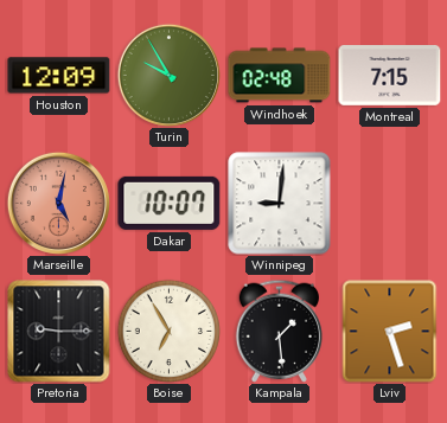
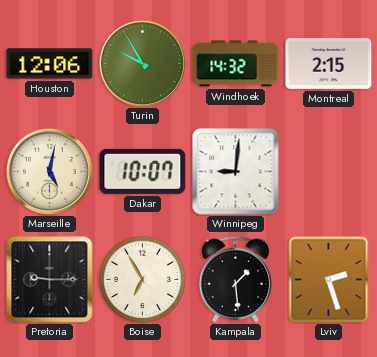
Houston: 12:09 -> 12:06
Windhoek: 02:48 -> 14:32
Montreal: 7:15 -> 2:15
Marseille dial: salmon -> cream
